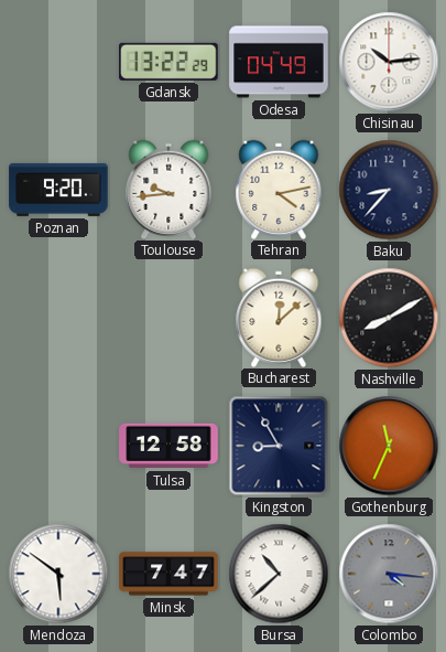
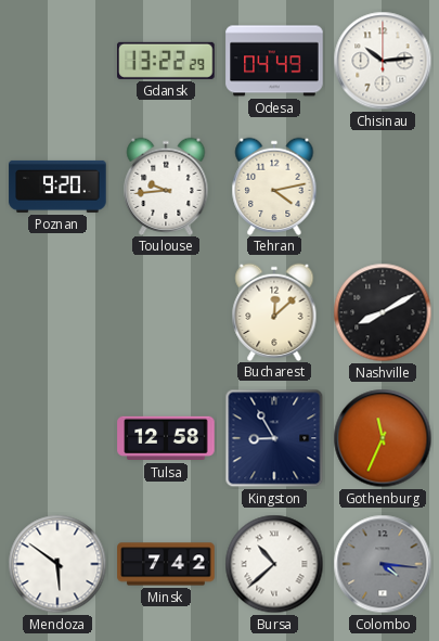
Baku: 8:37 -> none
Minsk: 7:47 -> 7:42
